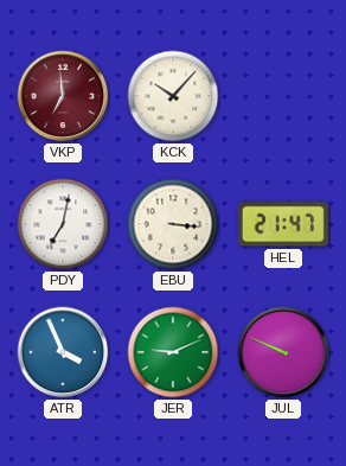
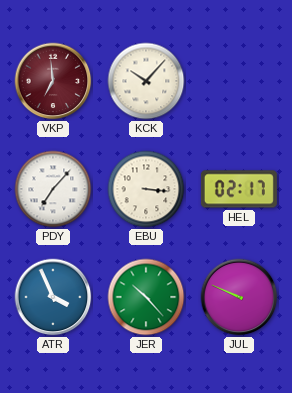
PDY: 7:02 -> 7:07
HEL: 21:47 -> 02:17
JER: 9:11 -> 10:23
